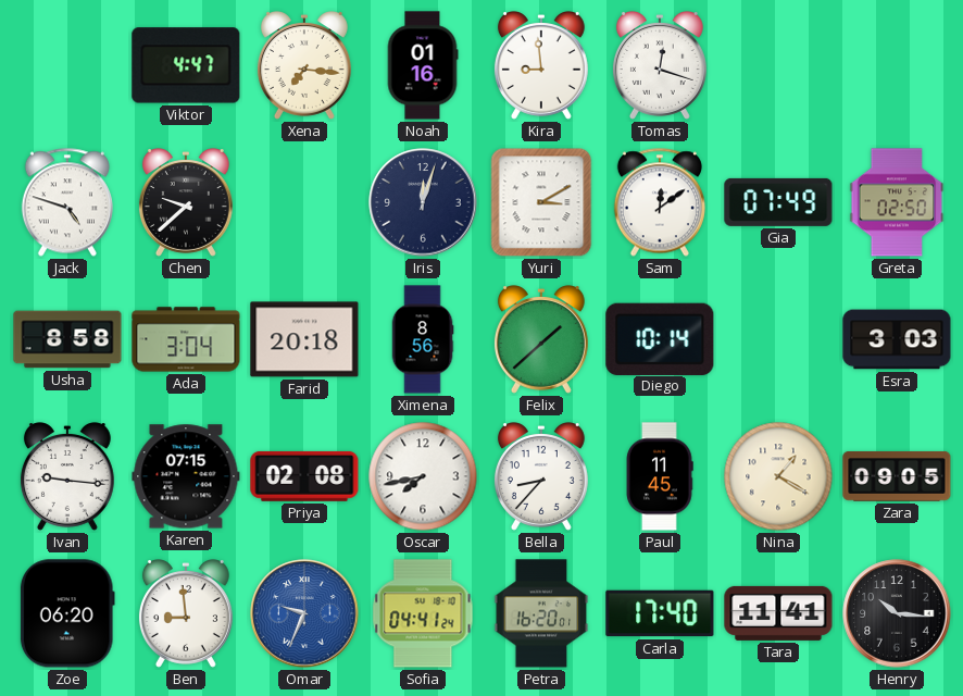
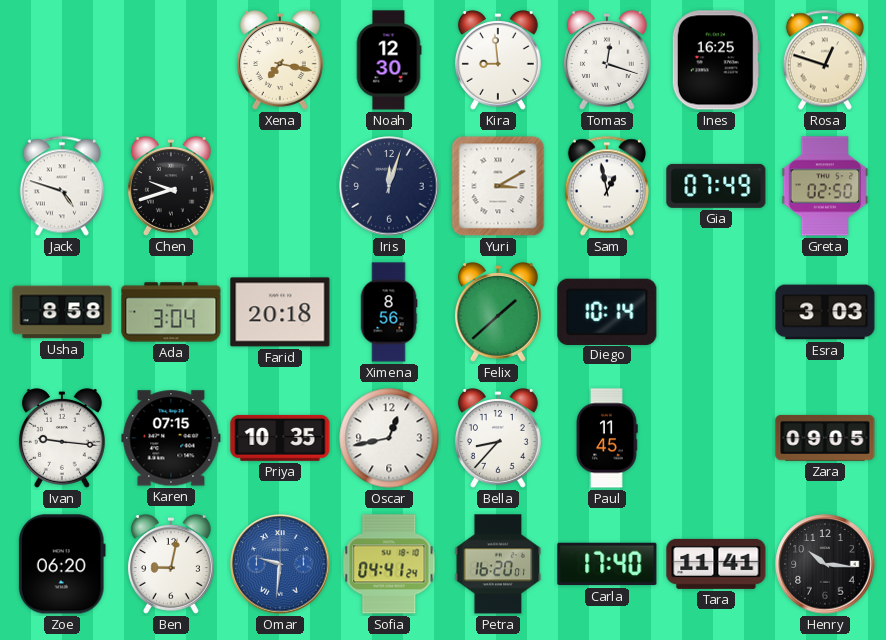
Viktor: 4:47 -> none
Xena: 7:16 -> 7:17
Noah: 01:16 -> 12:30
Ines: none -> 16:25
Rosa: none -> 12:48
Chen: 9:38 -> 9:42
Sam: 12:09 -> 12:58
Priya: 02:08 -> 10:35
Oscar: 7:43 -> 12:43
Nina: 1:20 -> none
Ben: 8:59 -> 9:02
Omar: 9:34 -> 9:31
